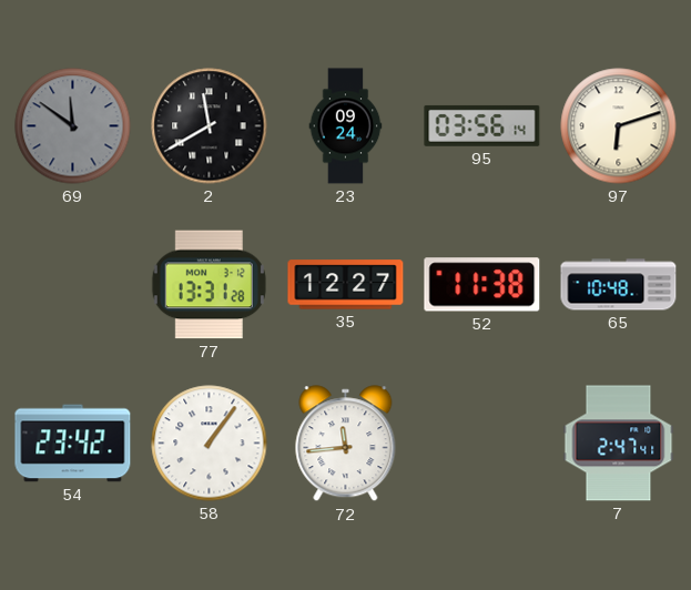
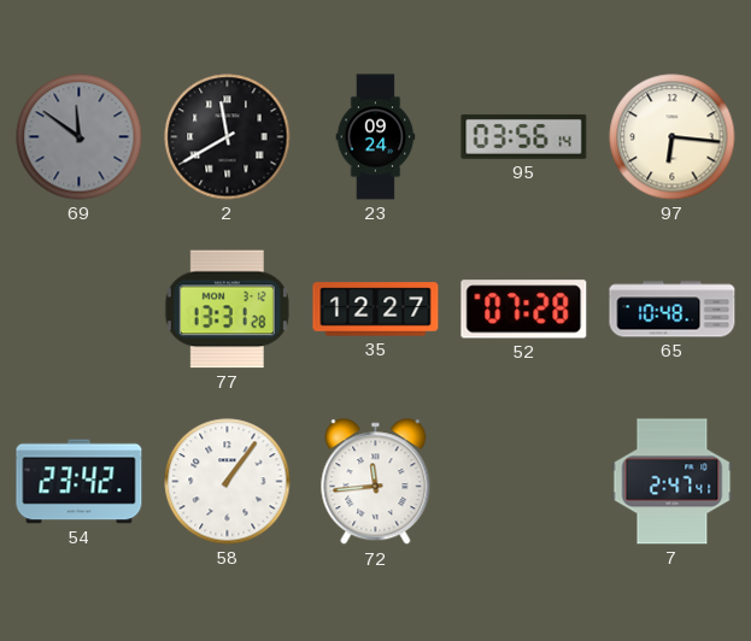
97: 6:12 -> 6:16
52: 11:38 -> 07:28
